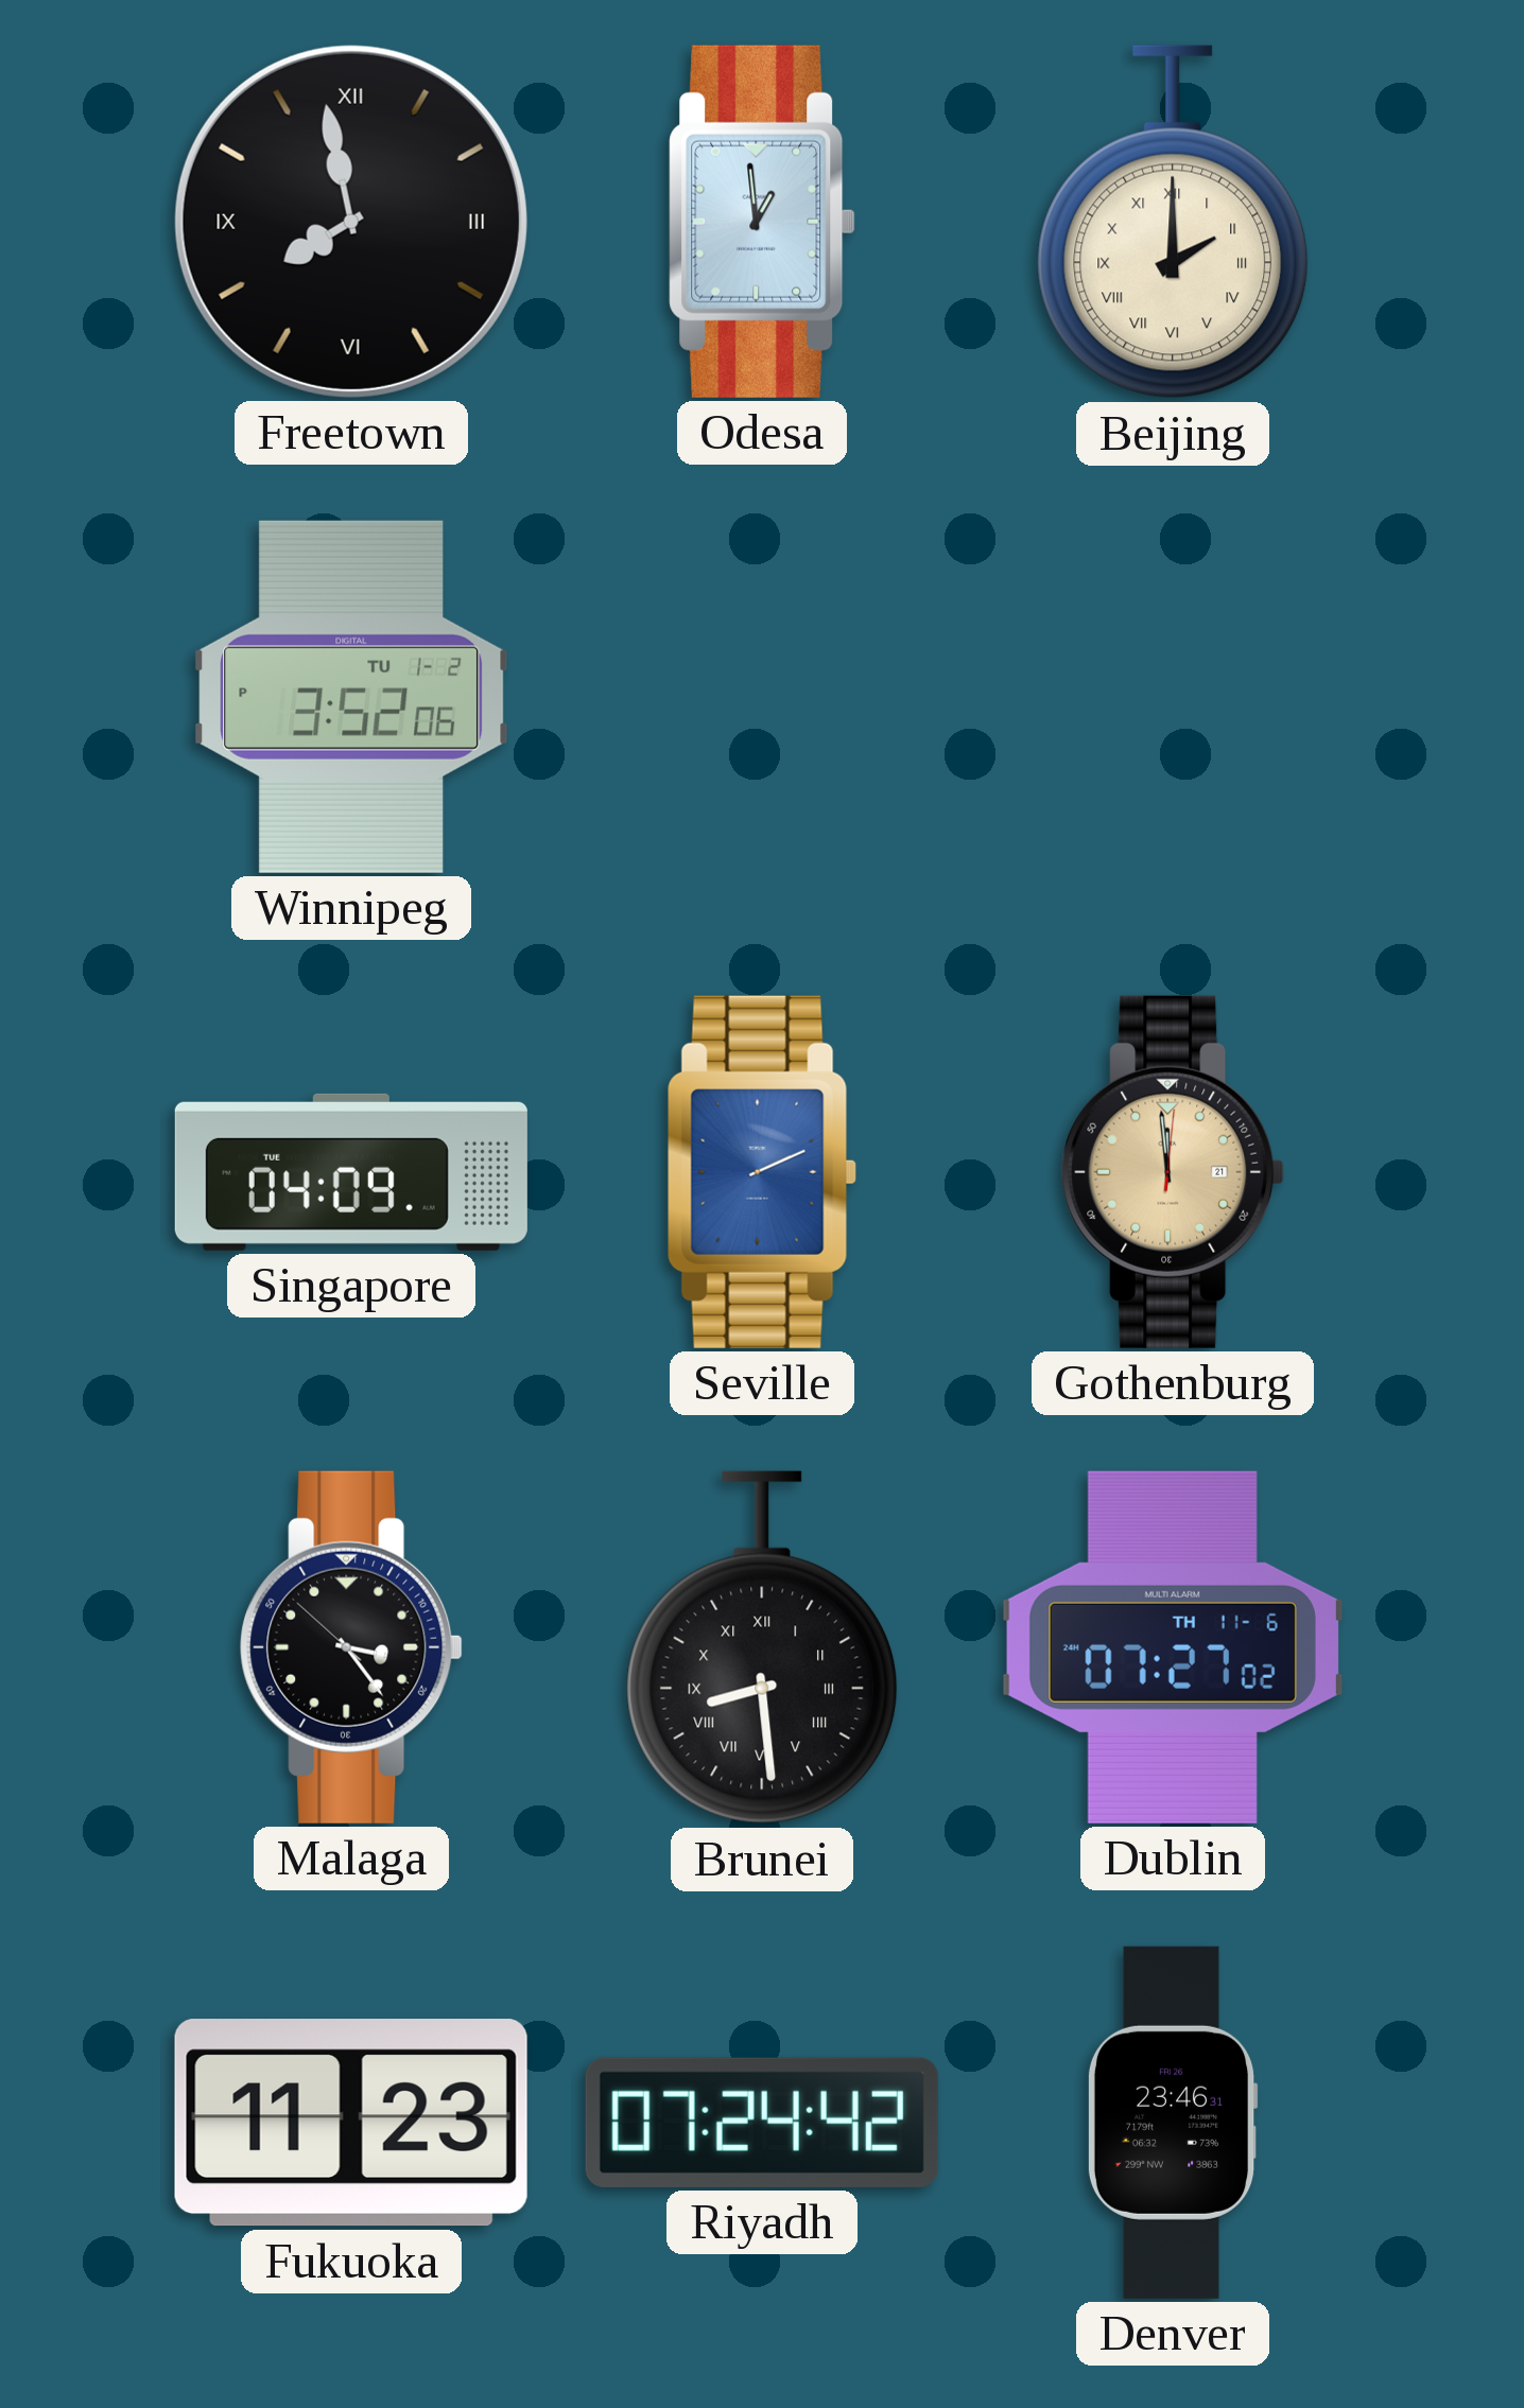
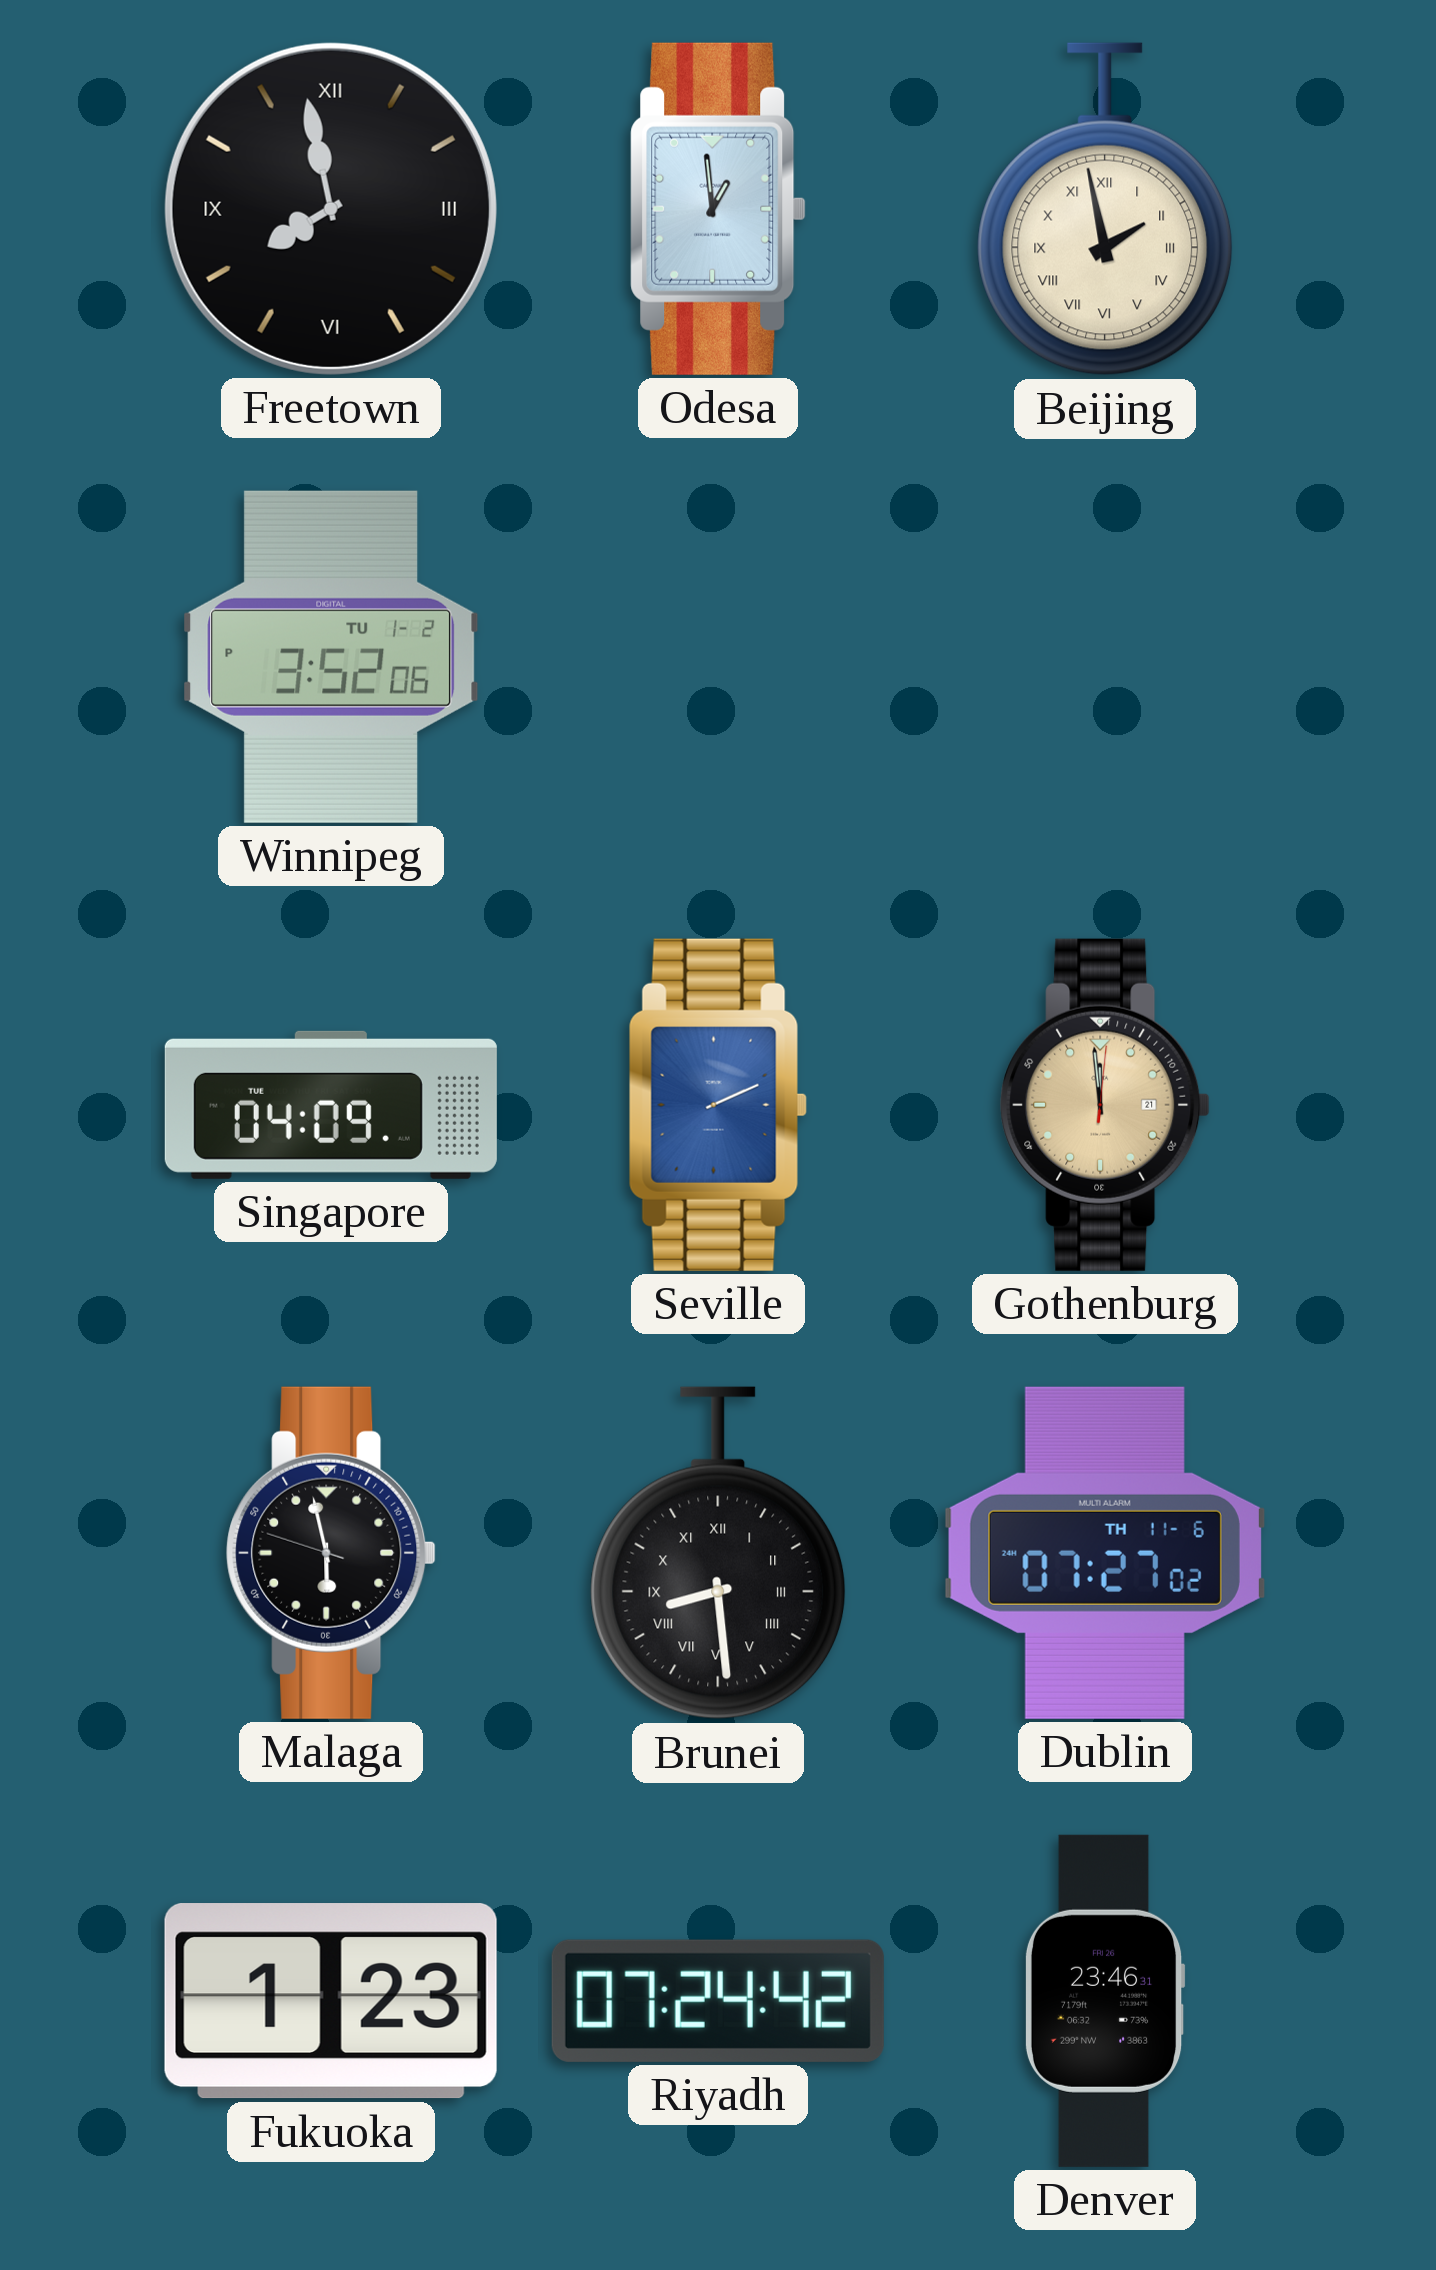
Beijing: 2:00 -> 1:58
Malaga: 3:23 -> 5:57
Fukuoka: 11:23 -> 1:23
